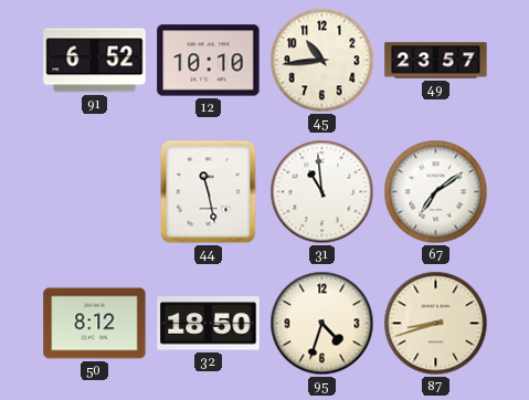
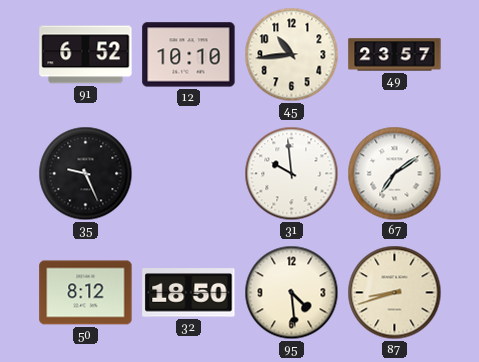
35: none -> 9:26
44: 11:28 -> none
31: 10:59 -> 9:59
95: 4:33 -> 4:29
